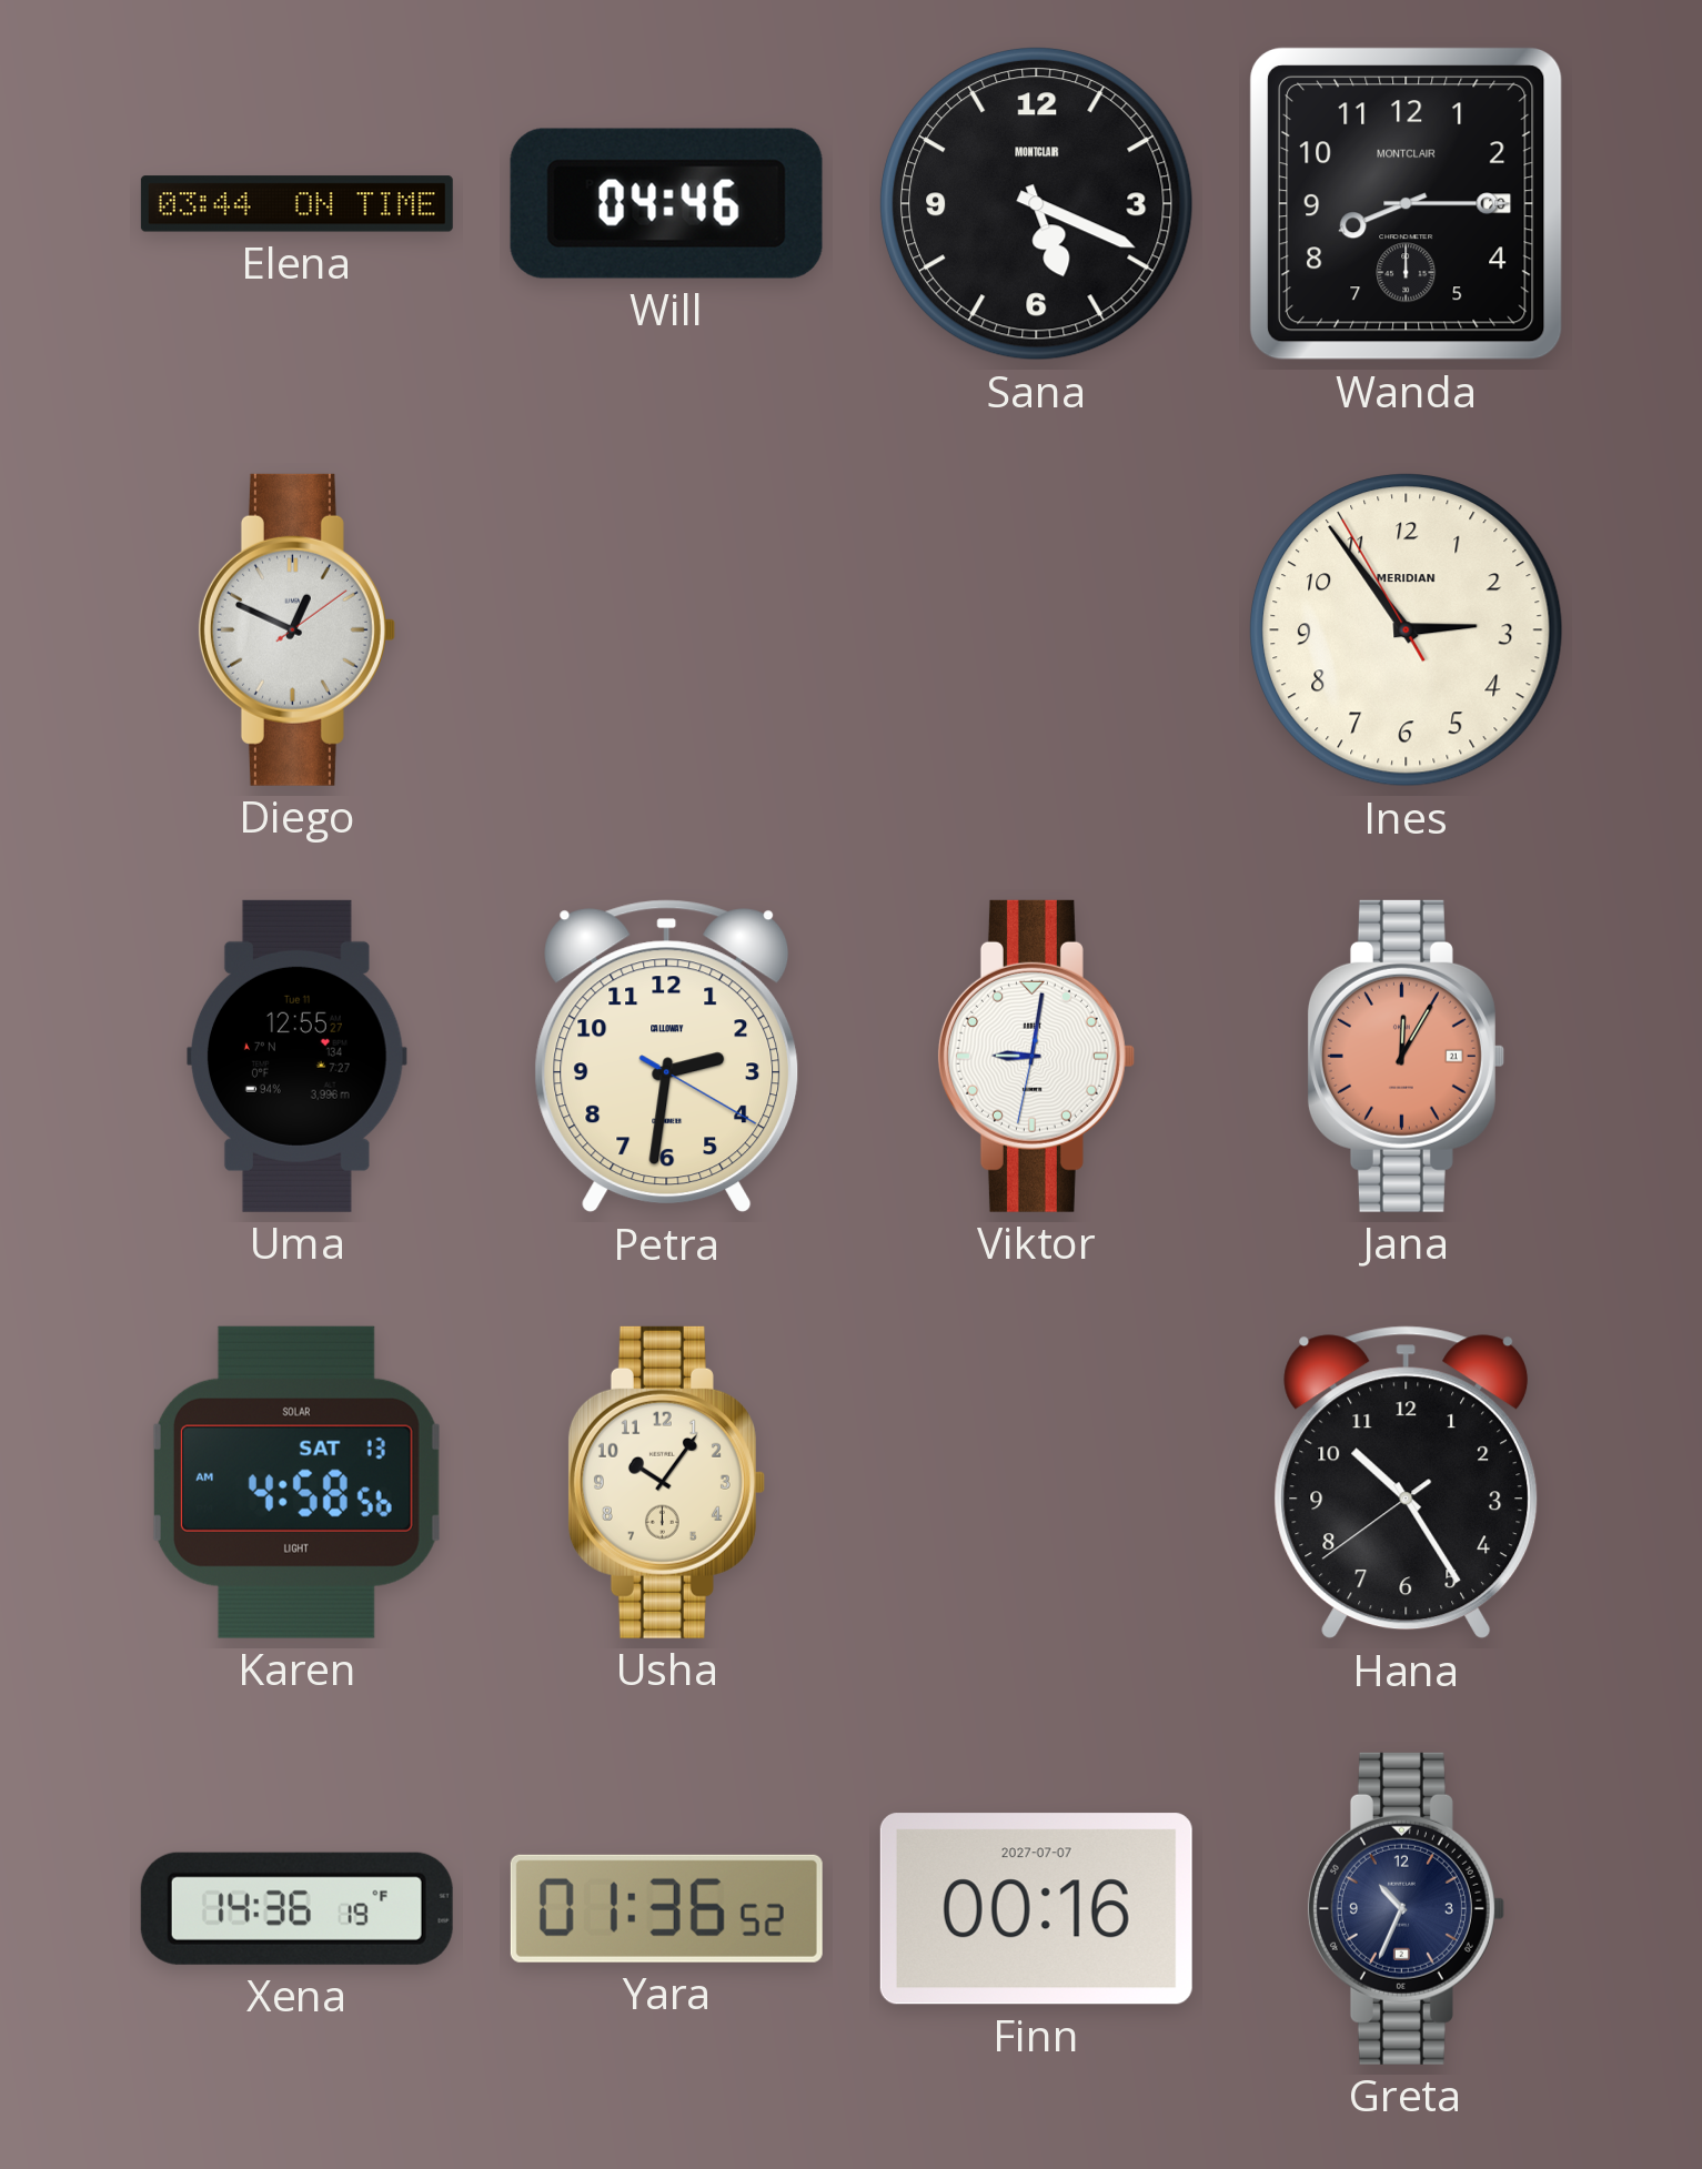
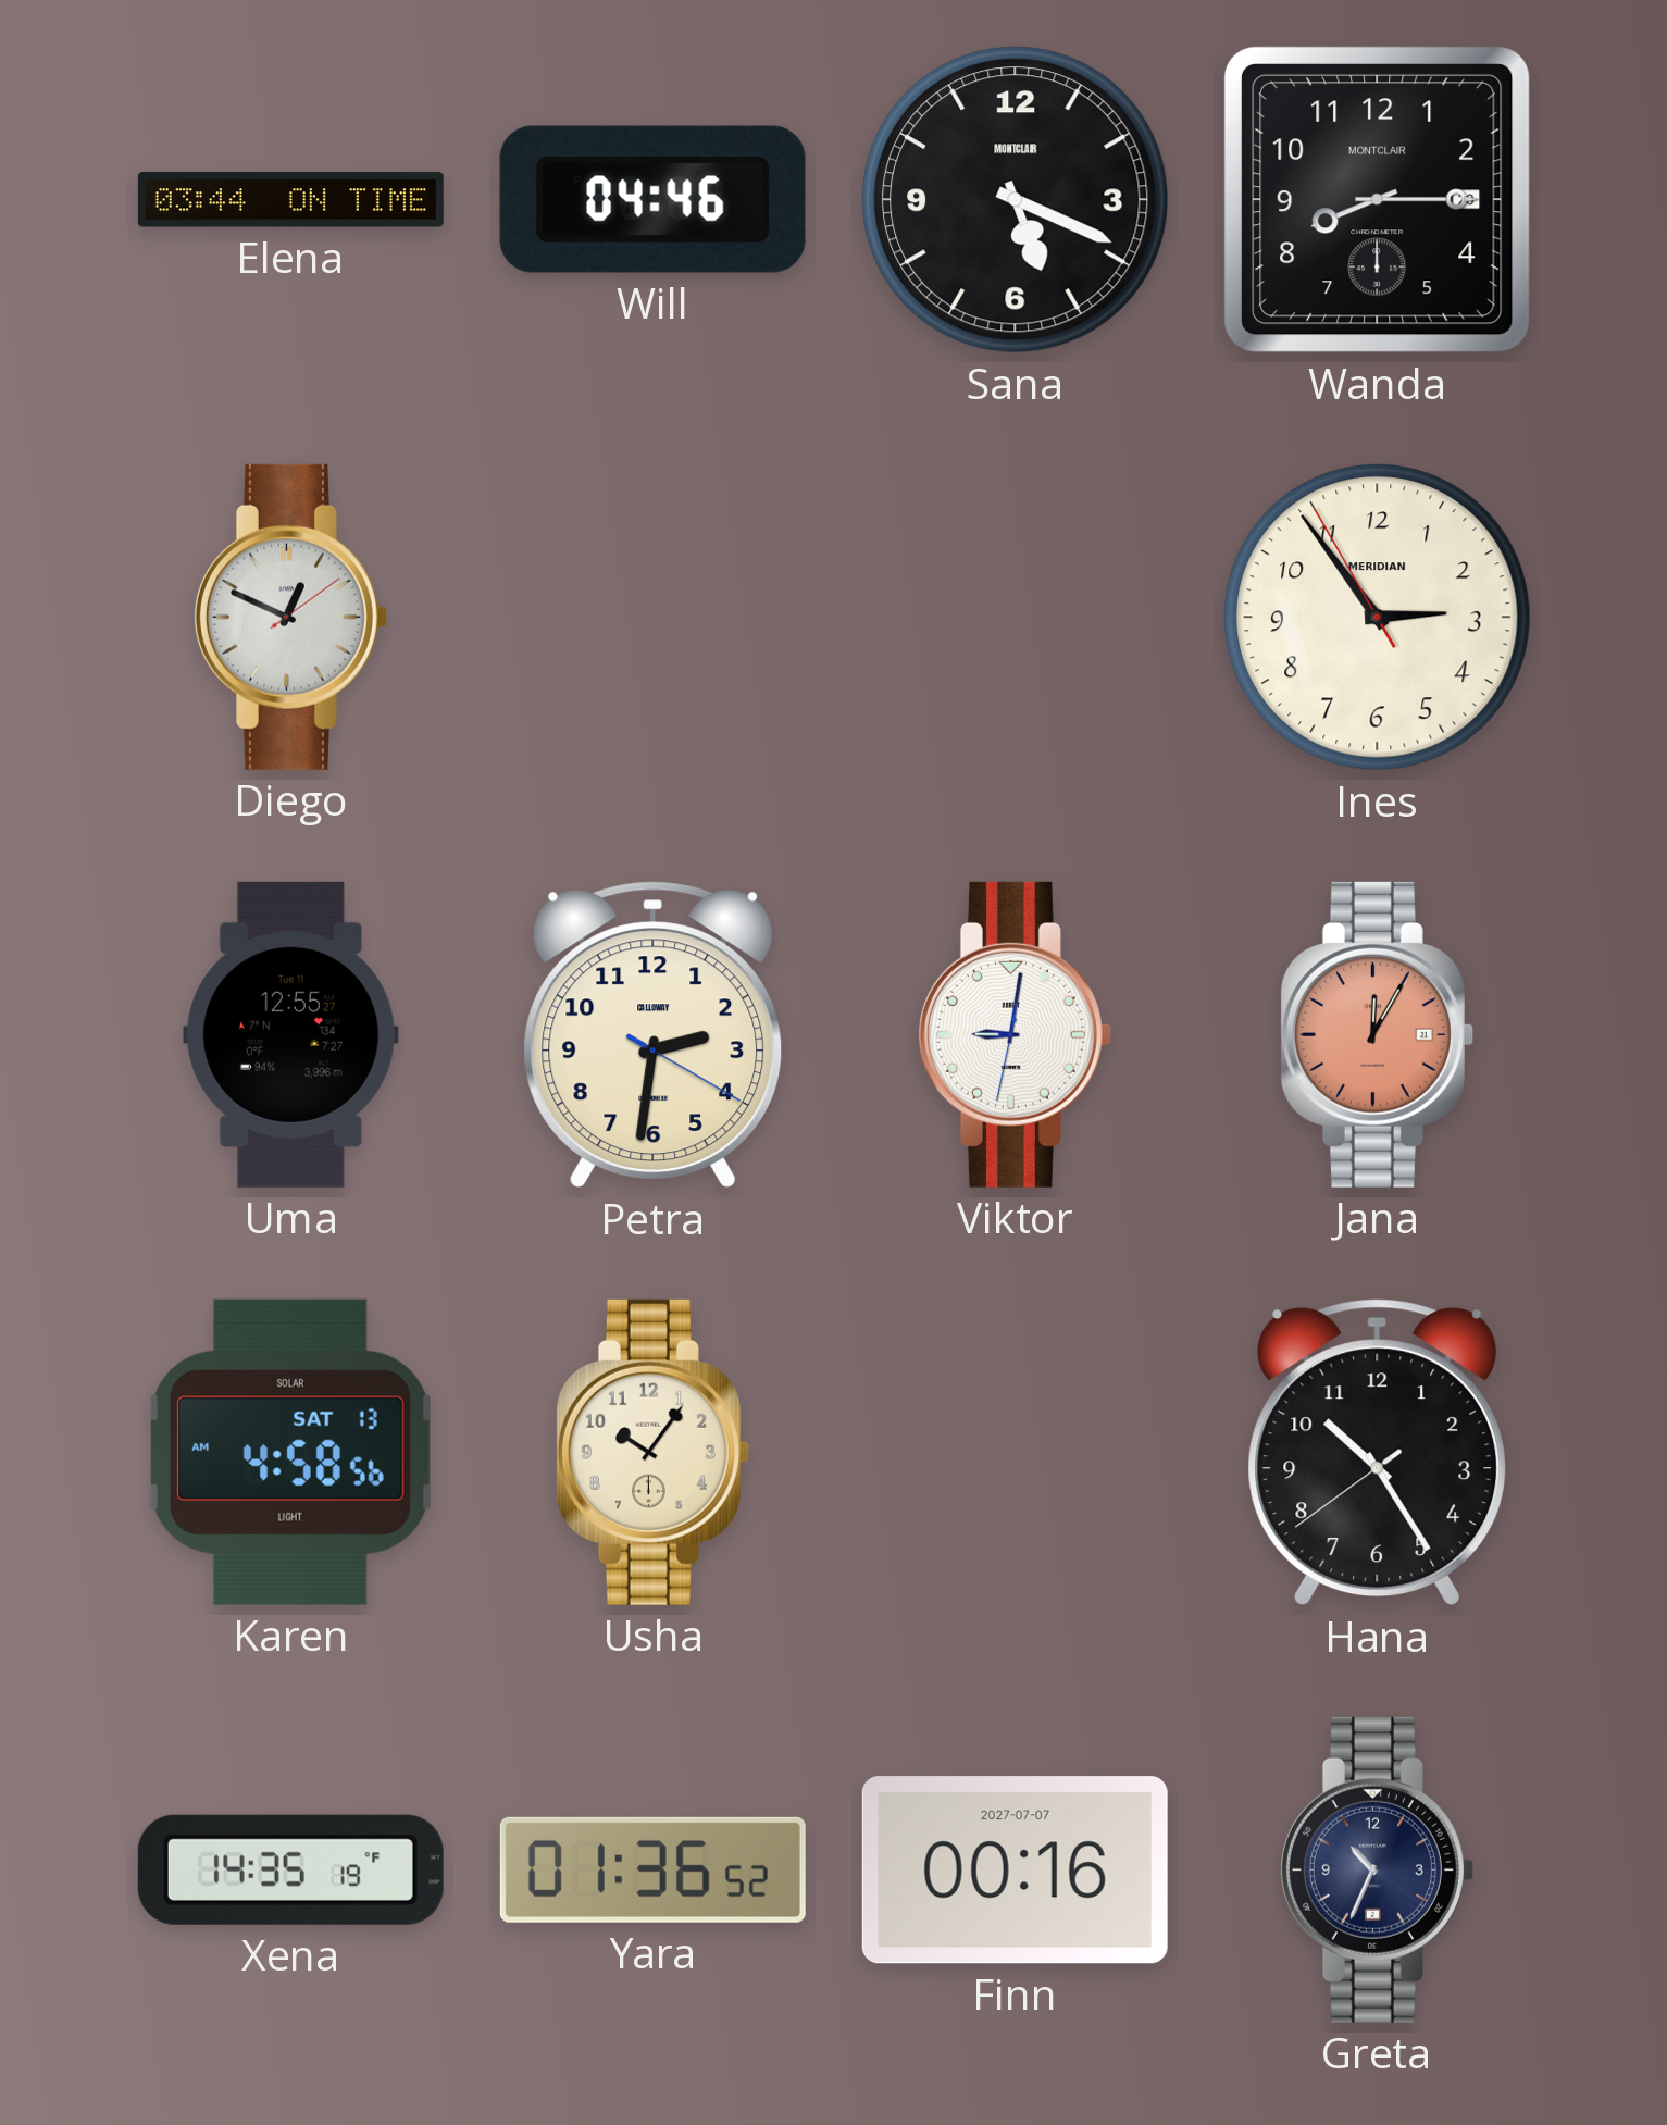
Xena: 14:36 -> 14:35
